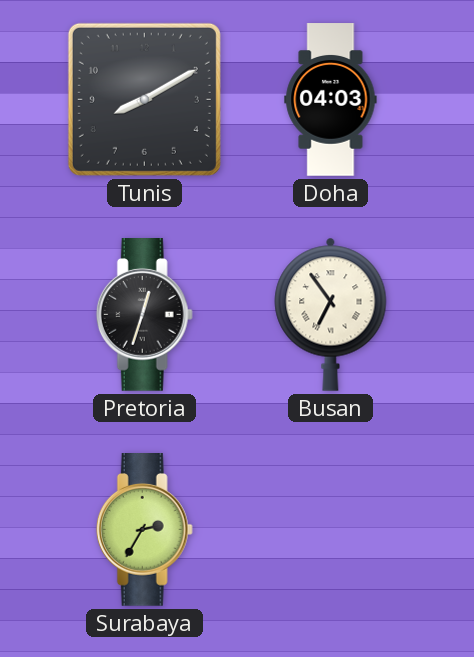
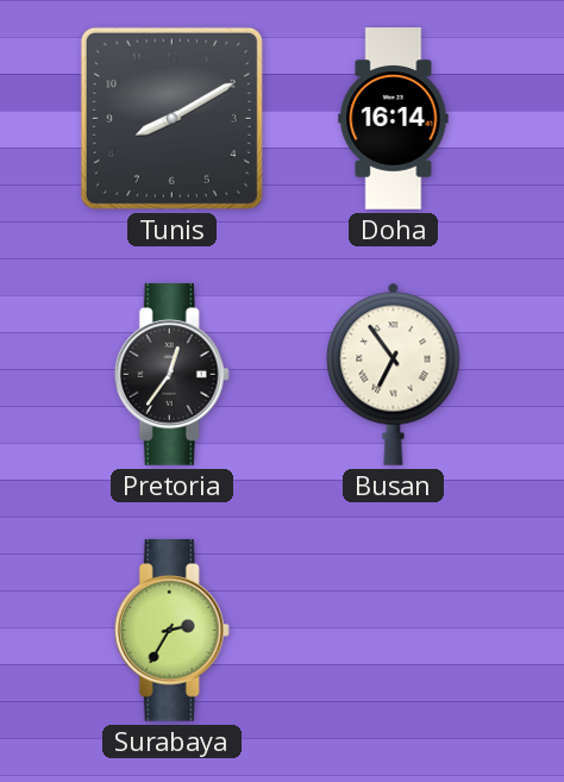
Doha: 04:03 -> 16:14
Pretoria: 12:33 -> 12:36
